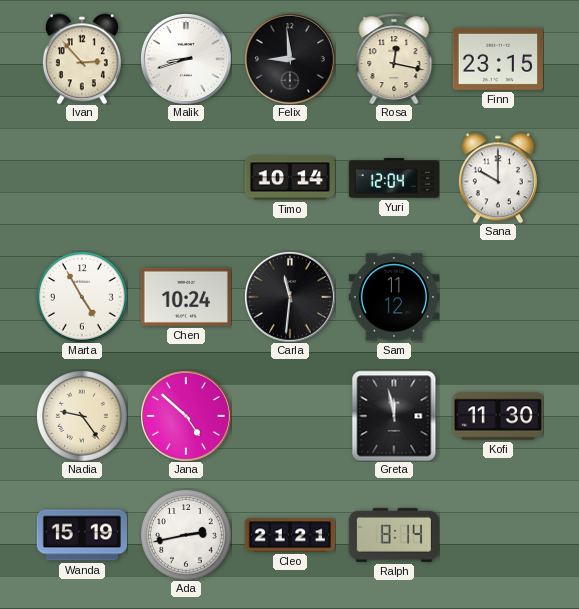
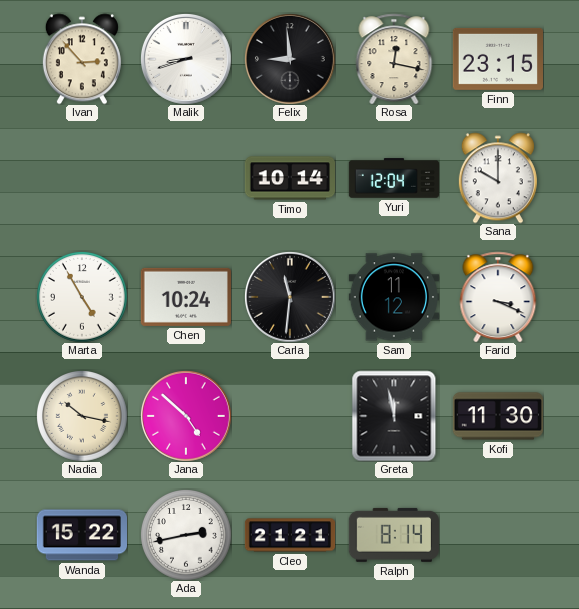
Farid: none -> 3:19
Nadia: 9:24 -> 10:17
Wanda: 15:19 -> 15:22
